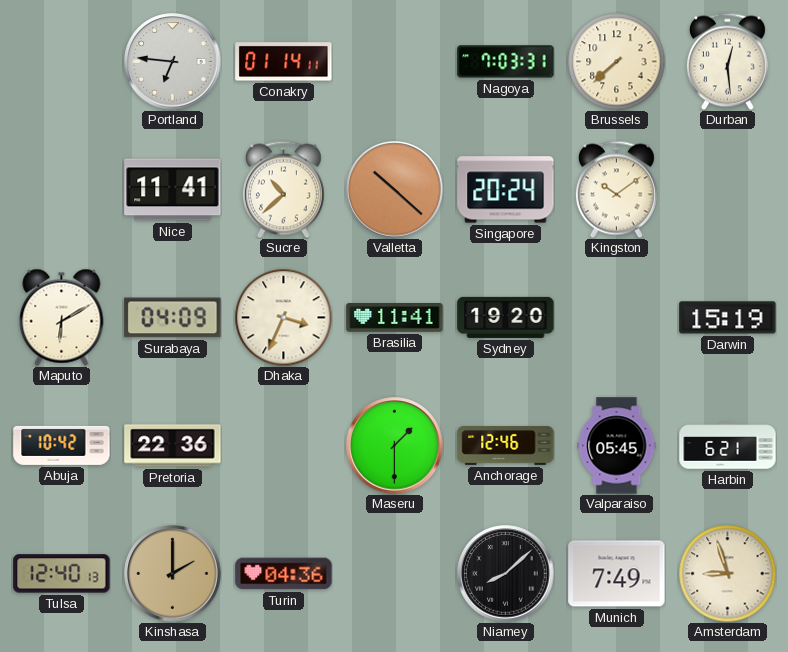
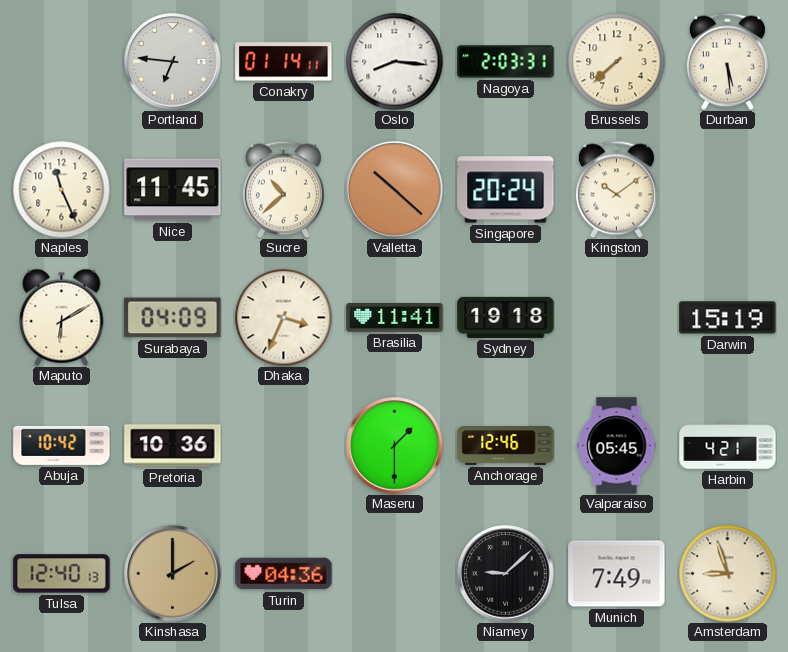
Oslo: none -> 8:16
Nagoya: 7:03 -> 2:03
Durban: 12:29 -> 5:29
Naples: none -> 11:26
Nice: 11:41 -> 11:45
Sydney: 19:20 -> 19:18
Pretoria: 22:36 -> 10:36
Harbin: 6:21 -> 4:21
Niamey: 8:08 -> 9:08
